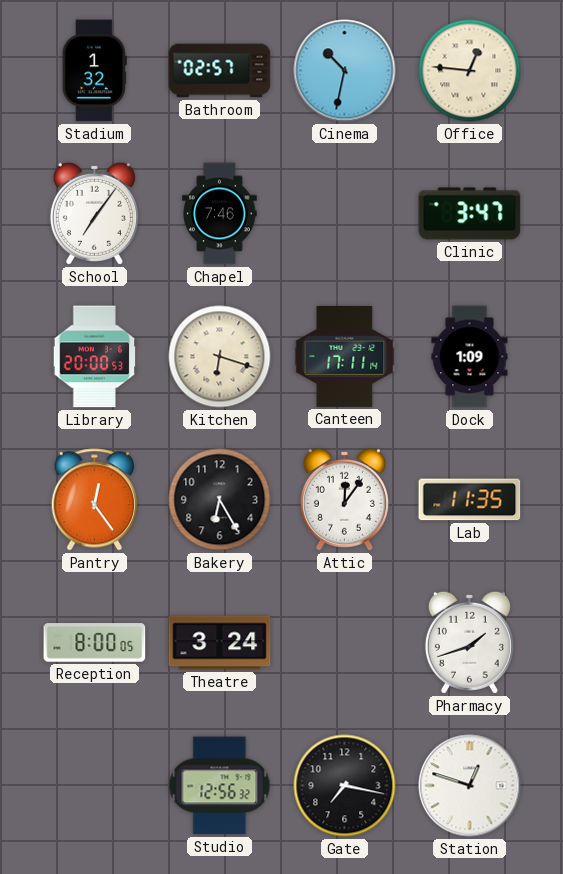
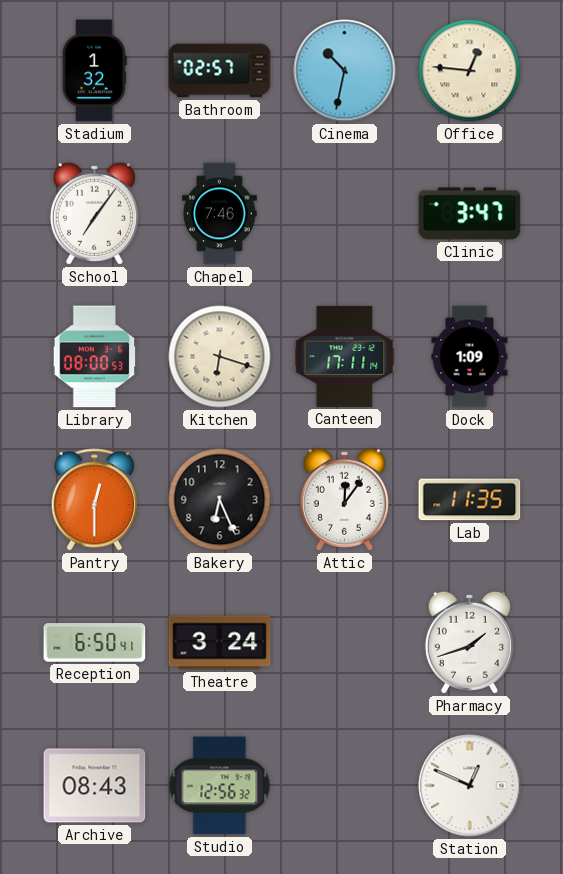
Library: 20:00 -> 08:00
Pantry: 12:24 -> 12:30
Bakery: 6:25 -> 6:26
Reception: 8:00 -> 6:50
Archive: none -> 08:43
Gate: 7:17 -> none
Station: 12:48 -> 12:49
